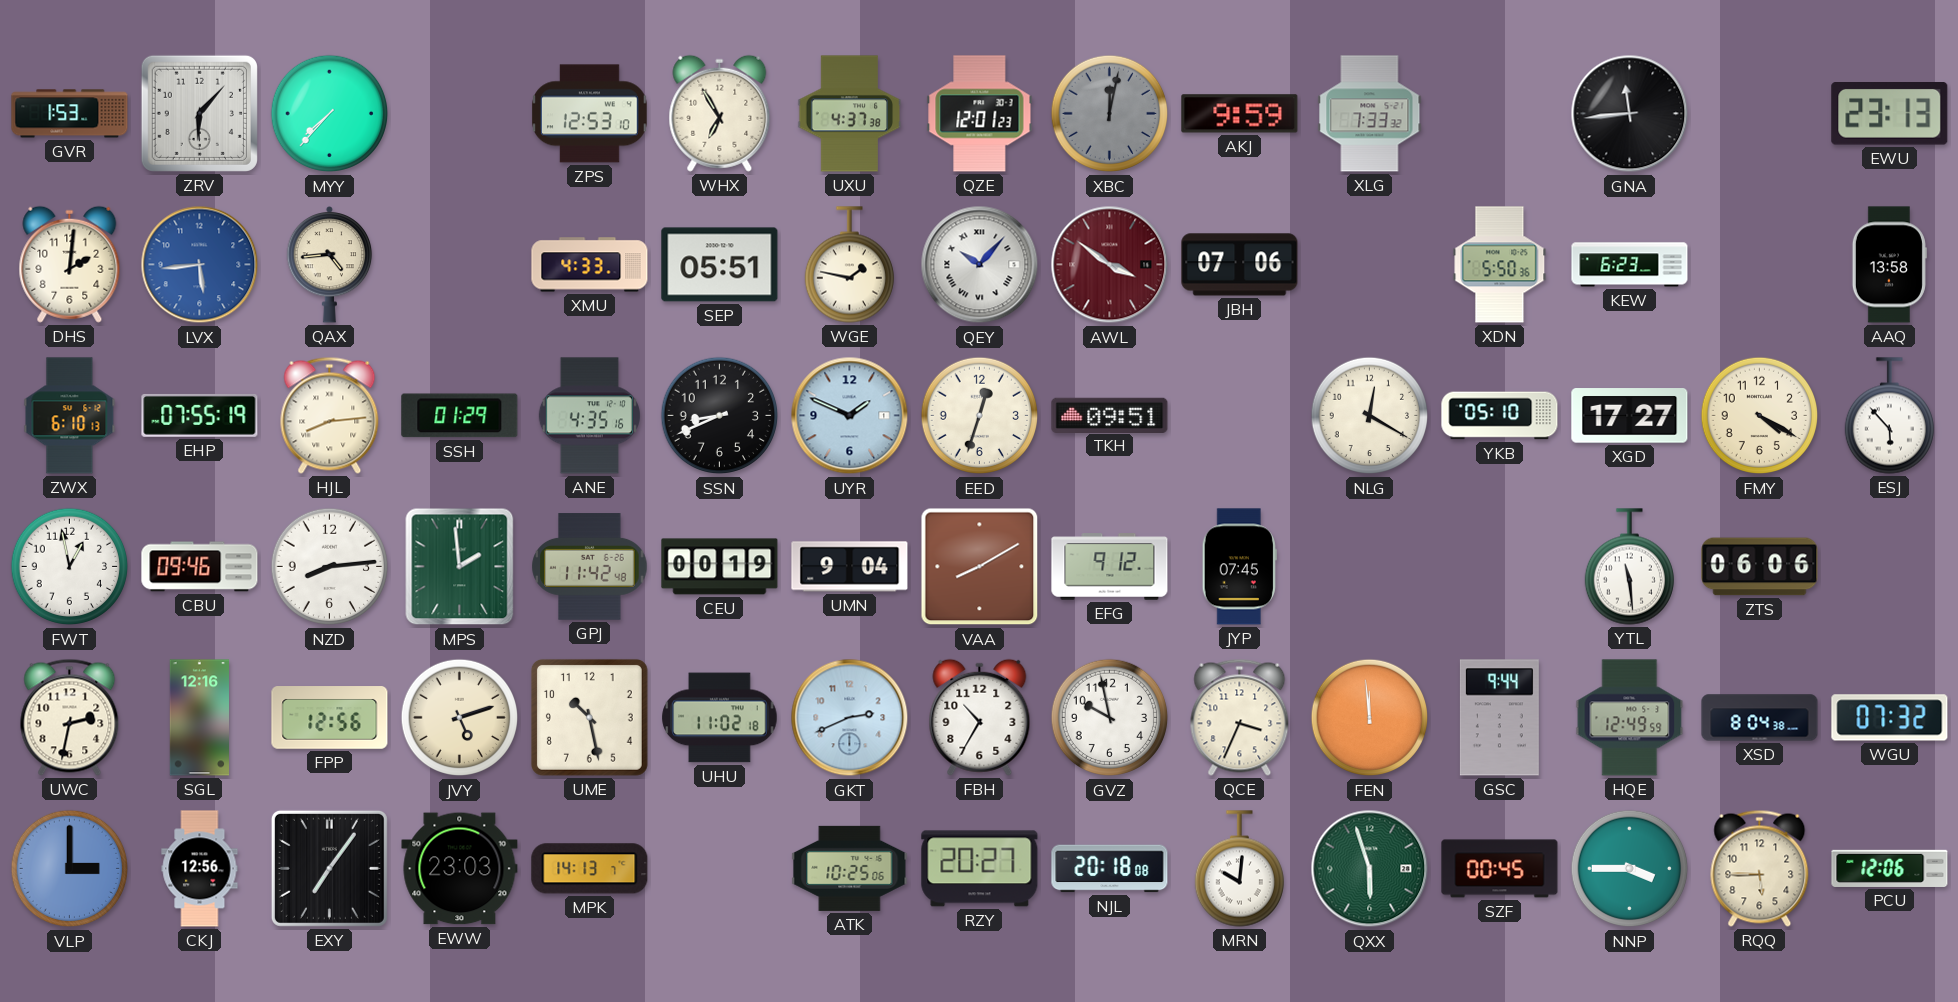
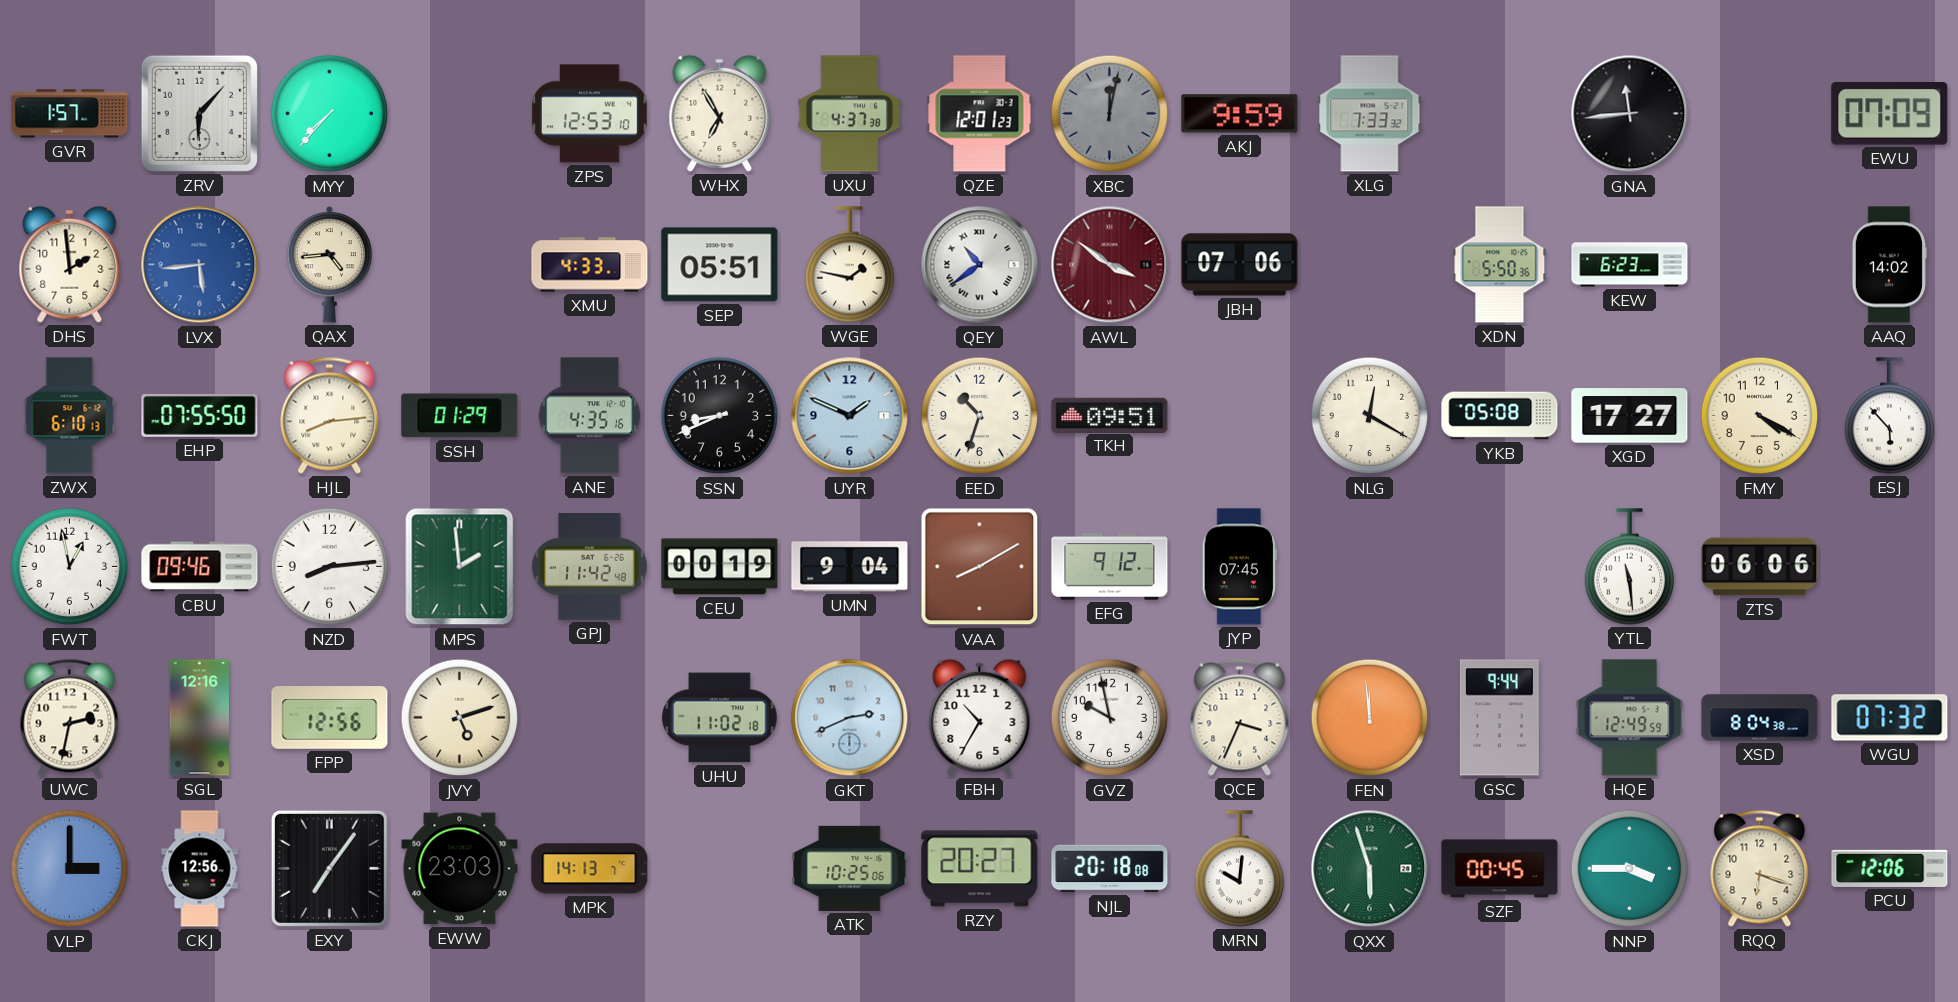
GVR: 1:53 -> 1:57
EWU: 23:13 -> 07:09
DHS: 2:01 -> 1:59
QEY: 10:07 -> 10:39
AAQ: 13:58 -> 14:02
EHP: 07:55:19 -> 07:55:50
EED: 12:33 -> 10:33
YKB: 05:10 -> 05:08
UME: 10:28 -> none
RQQ: 5:45 -> 6:18
